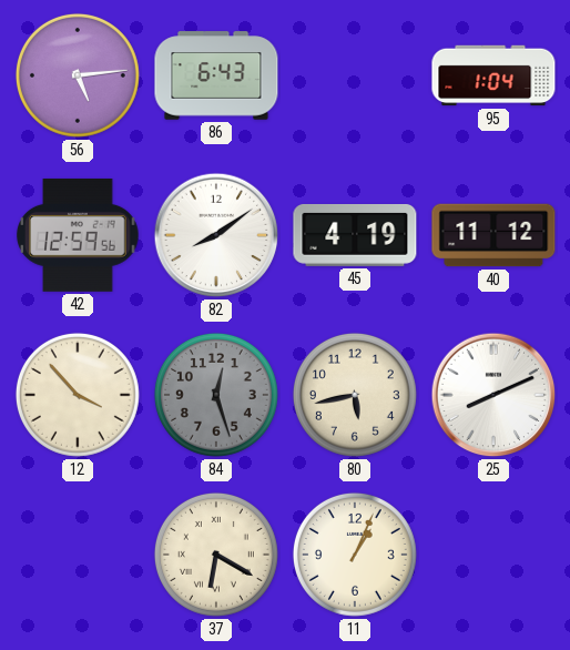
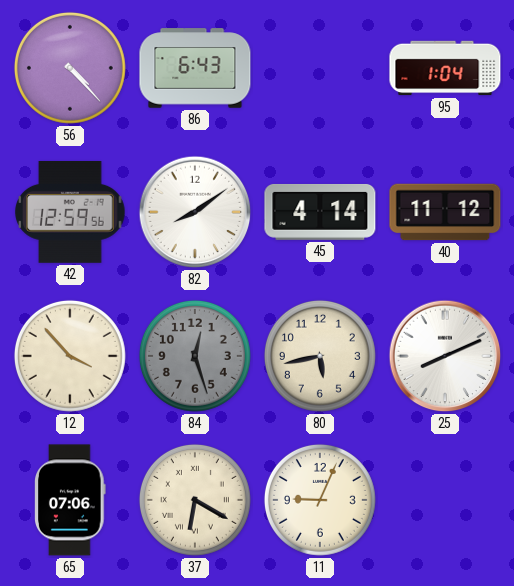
56: 5:14 -> 4:23
45: 4:19 -> 4:14
65: none -> 07:06
11: 1:04 -> 9:04
